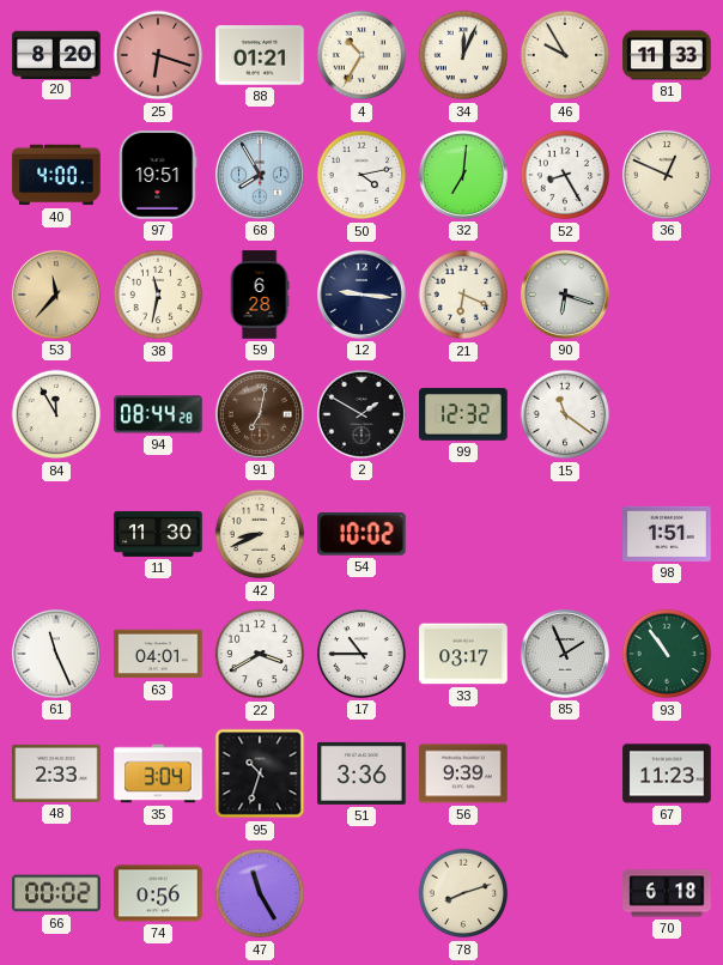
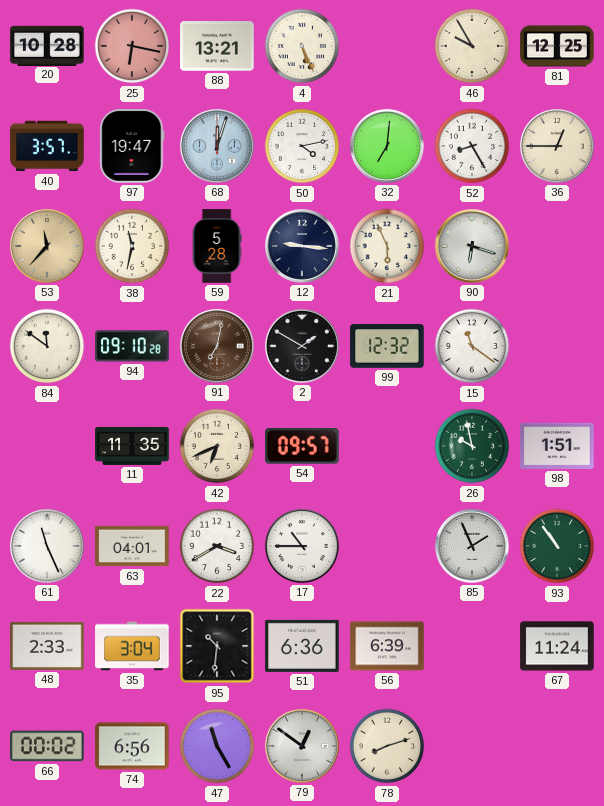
20: 8:20 -> 10:28
25: 6:18 -> 6:17
88: 01:21 -> 13:21
4: 10:35 -> 5:26
34: 12:04 -> none
81: 11:33 -> 12:25
40: 4:00 -> 3:57
97: 19:51 -> 19:47
68: 7:55 -> 12:03
36: 12:49 -> 12:45
59: 6:28 -> 5:28
21: 6:19 -> 5:56
84: 11:55 -> 11:51
94: 08:44 -> 09:10
11: 11:30 -> 11:35
42: 8:41 -> 6:41
54: 10:02 -> 09:57
26: none -> 9:58
33: 03:17 -> none
95: 10:33 -> 10:31
51: 3:36 -> 6:36
56: 9:39 -> 6:39
67: 11:23 -> 11:24
74: 0:56 -> 6:56
79: none -> 12:51
70: 6:18 -> none
